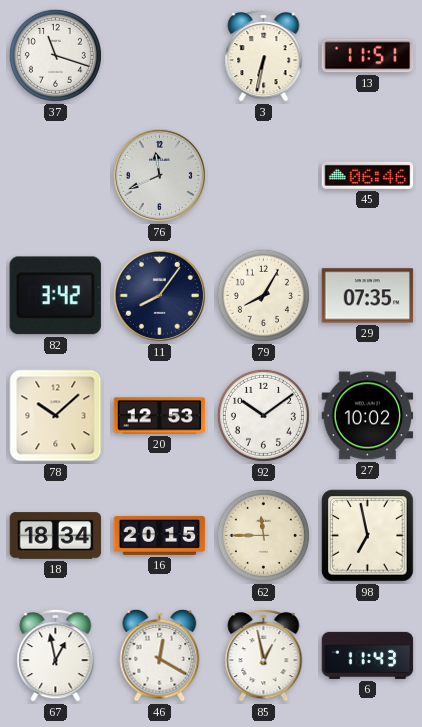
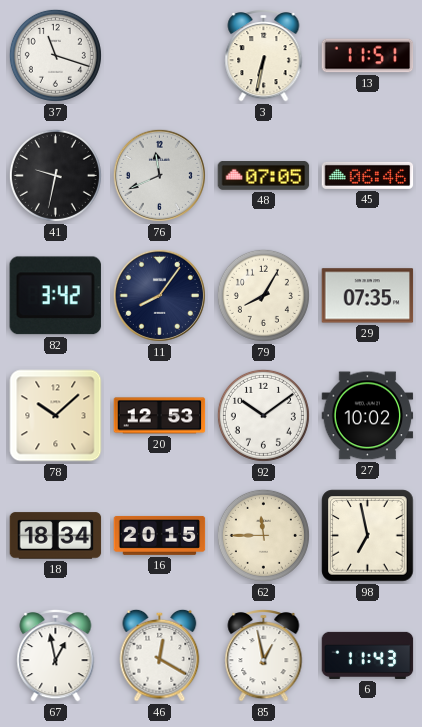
41: none -> 9:32
48: none -> 07:05
